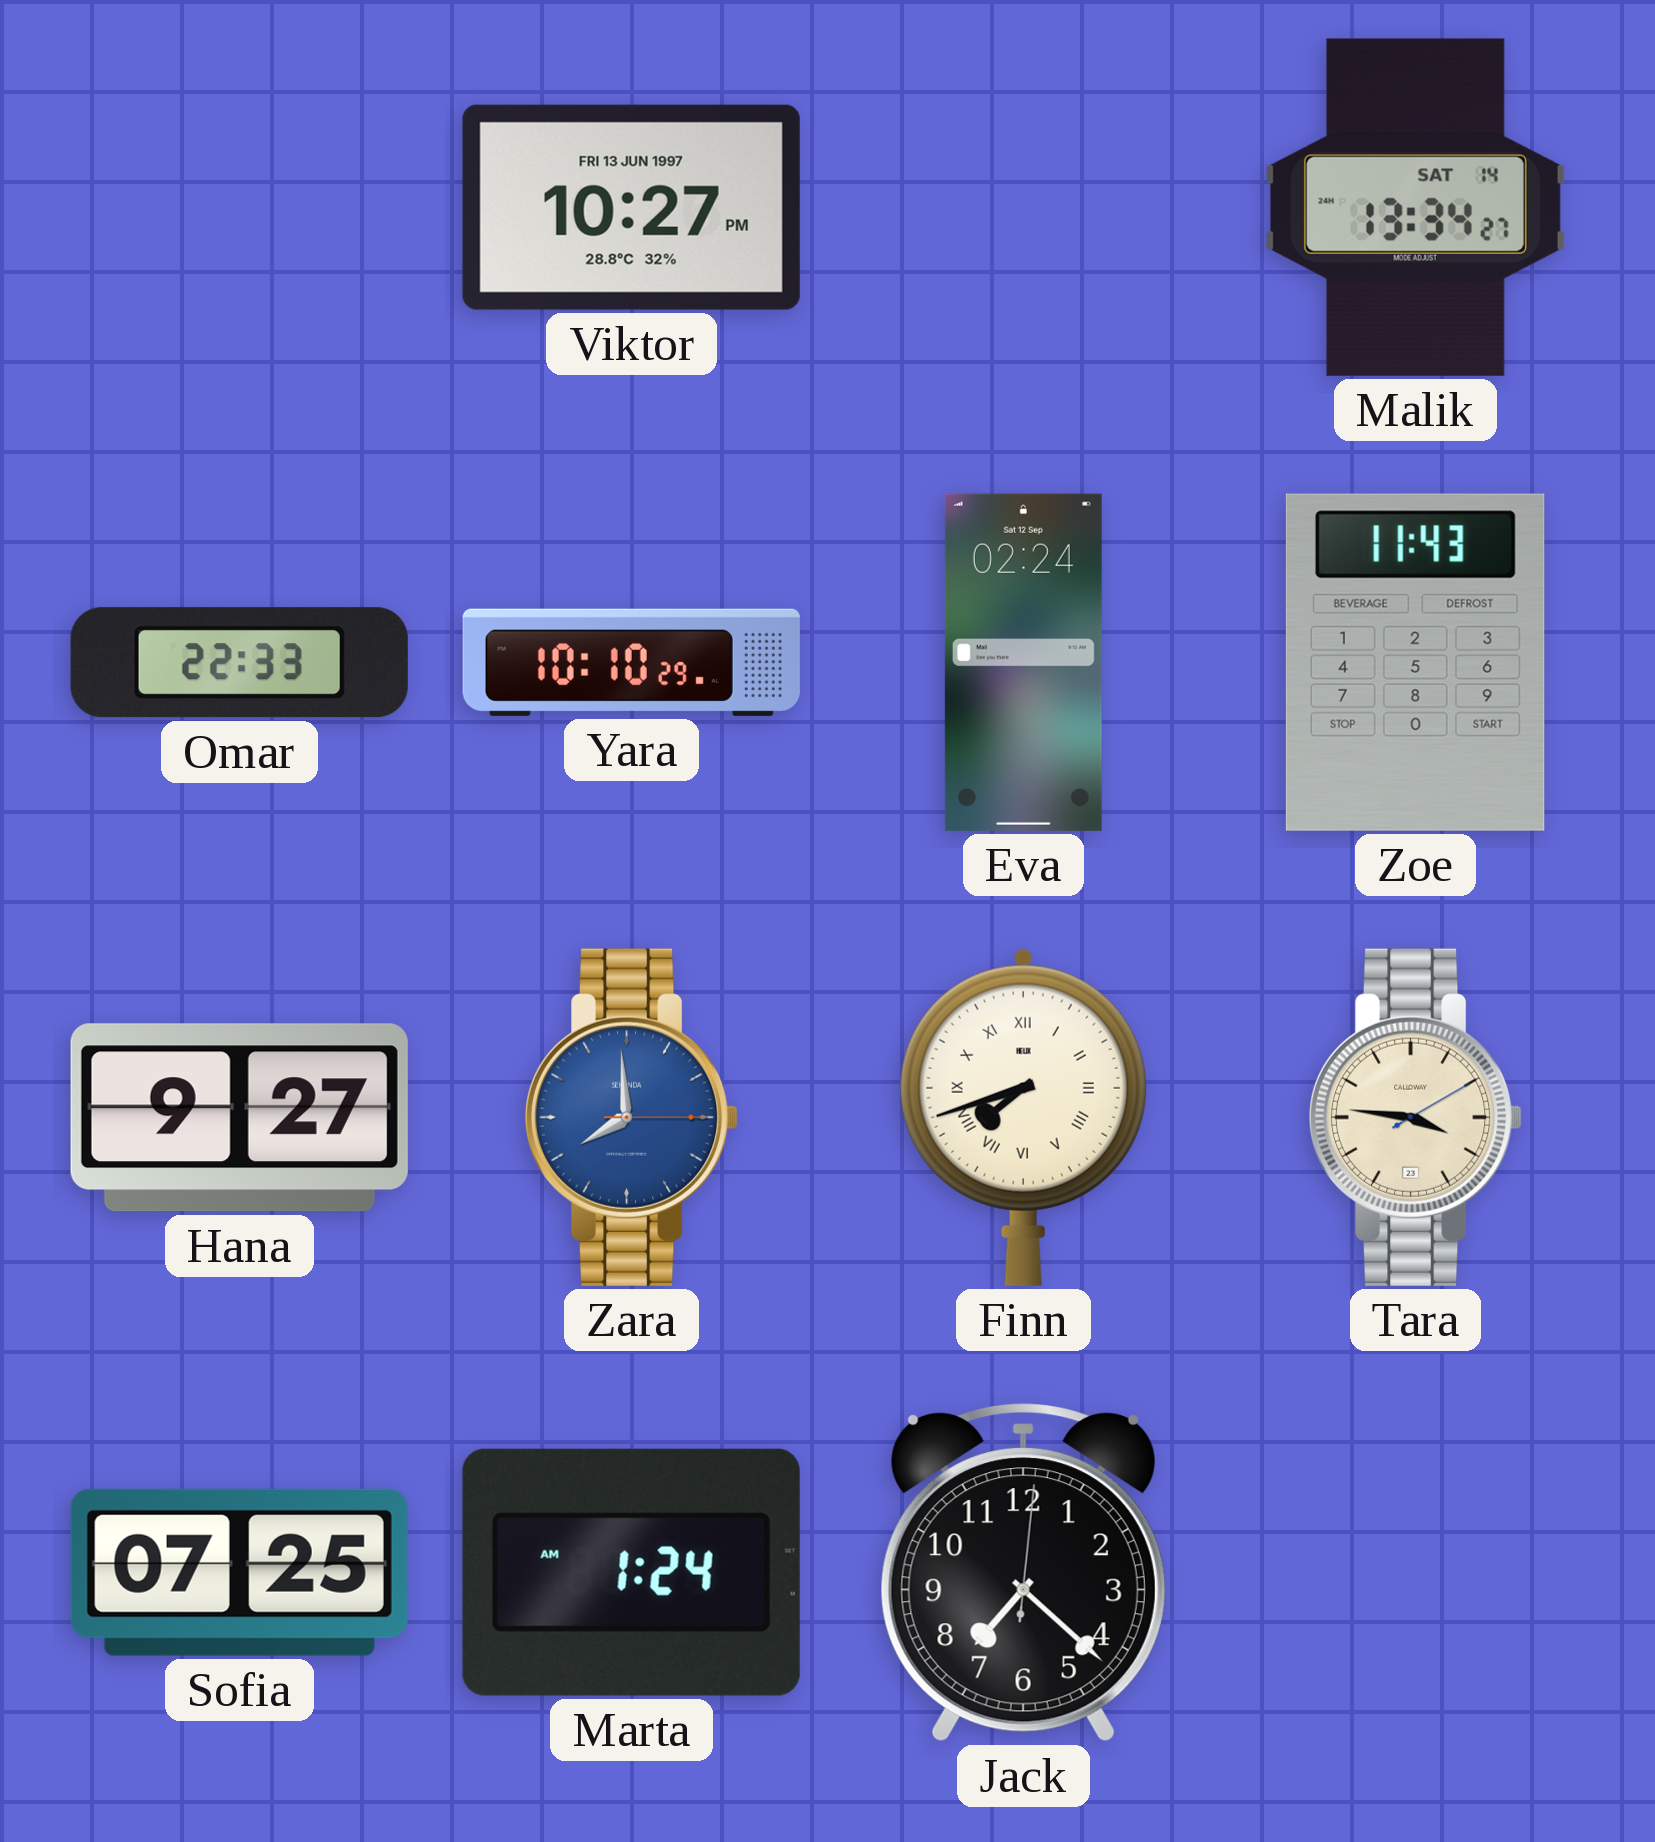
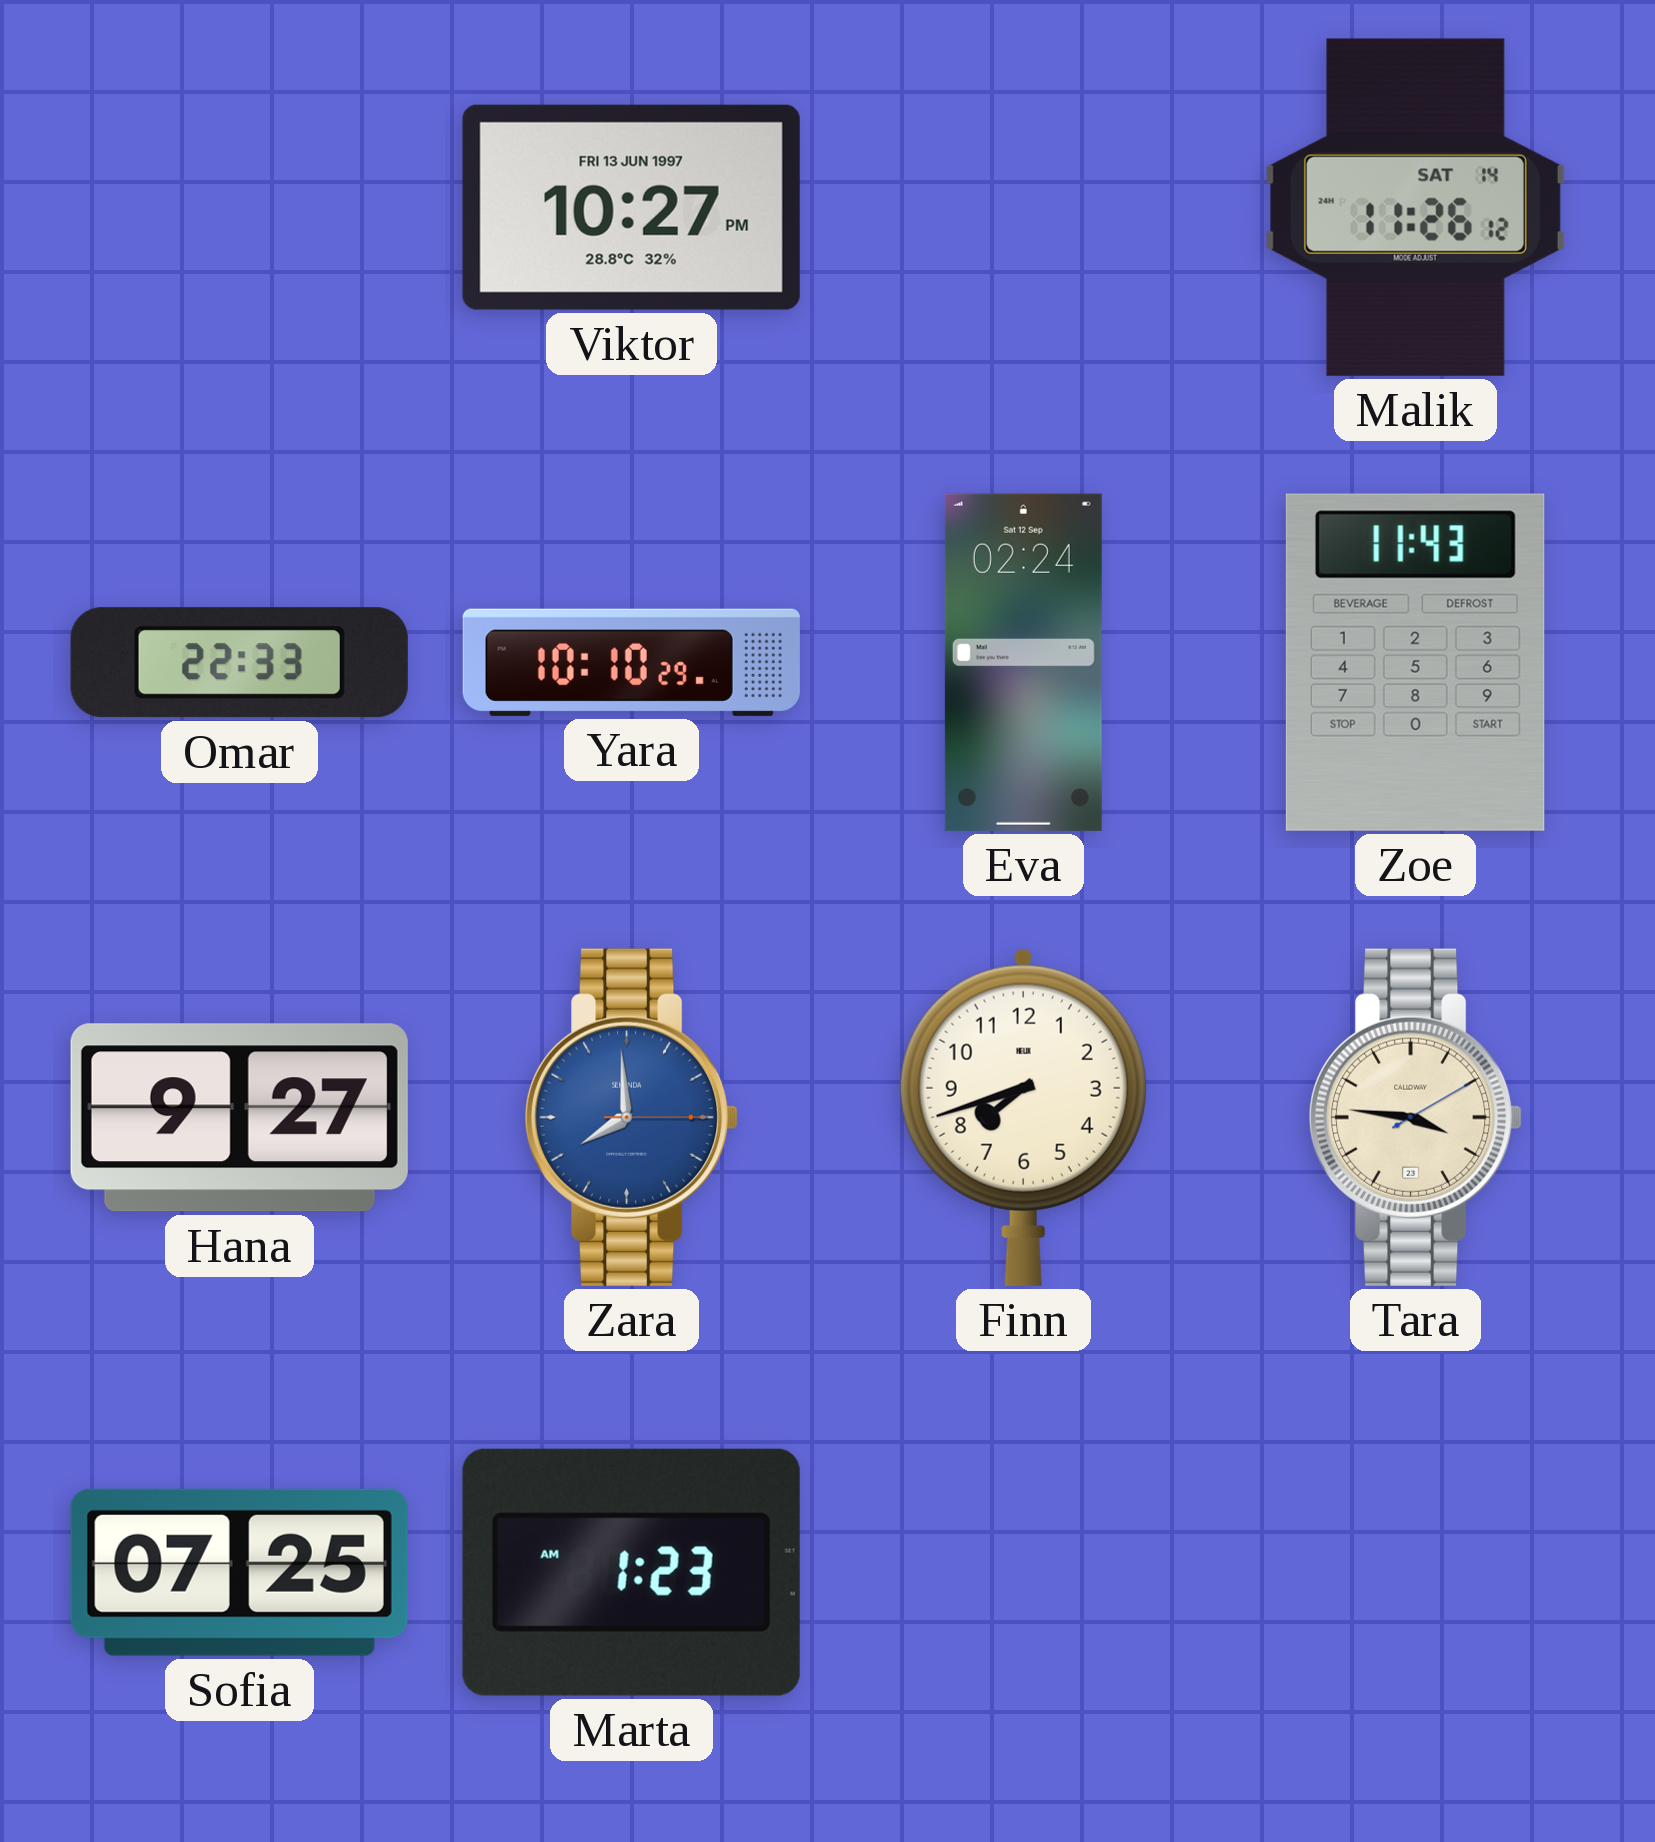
Malik: 13:34 -> 11:26
Finn numerals: Roman -> Arabic
Marta: 1:24 -> 1:23
Jack: 7:22 -> none
